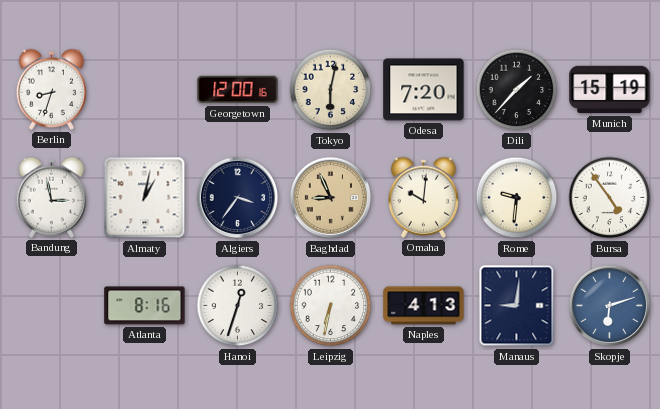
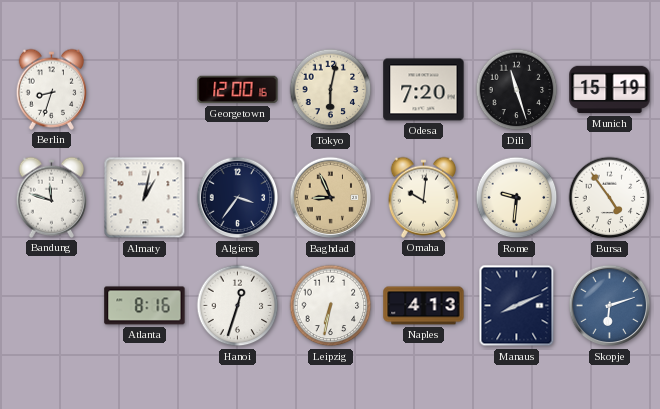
Dili: 1:37 -> 11:27
Bandung: 2:58 -> 11:48
Manaus: 9:01 -> 8:11
